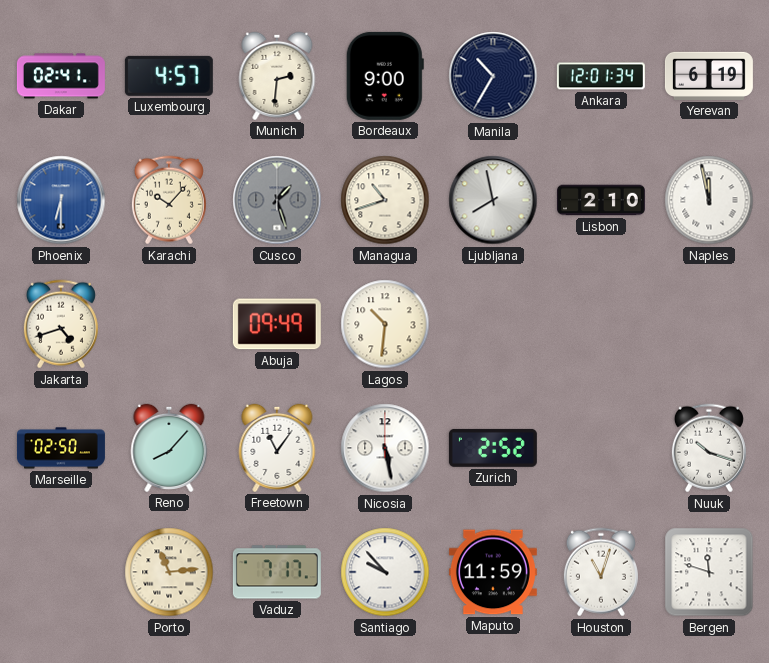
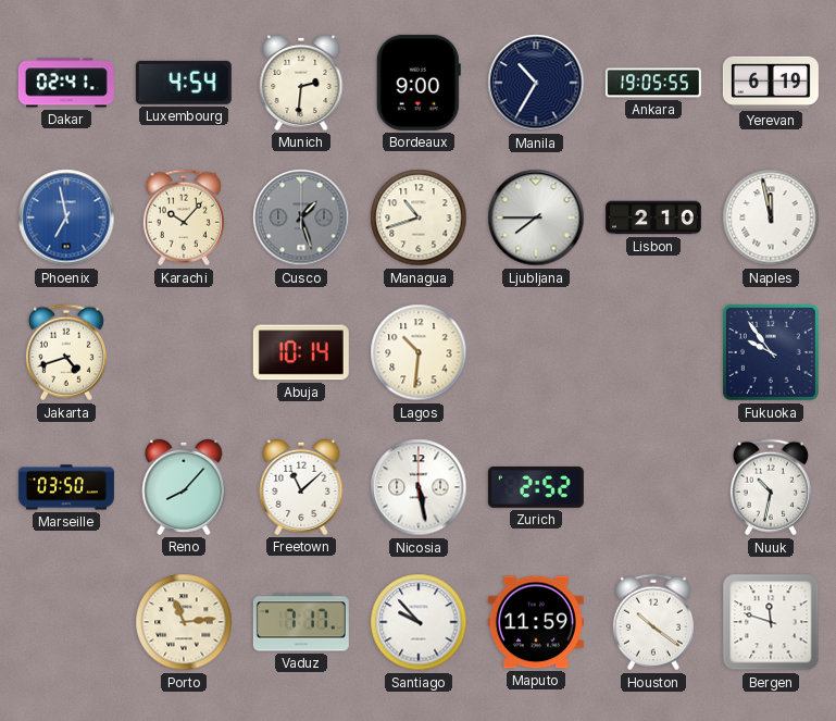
Luxembourg: 4:57 -> 4:54
Ankara: 12:01 -> 19:05
Phoenix: 6:30 -> 6:58
Ljubljana: 7:58 -> 7:45
Abuja: 09:49 -> 10:14
Fukuoka: none -> 9:54
Marseille: 02:50 -> 03:50
Freetown: 11:06 -> 11:08
Nuuk: 10:18 -> 10:32
Houston: 11:03 -> 10:21
